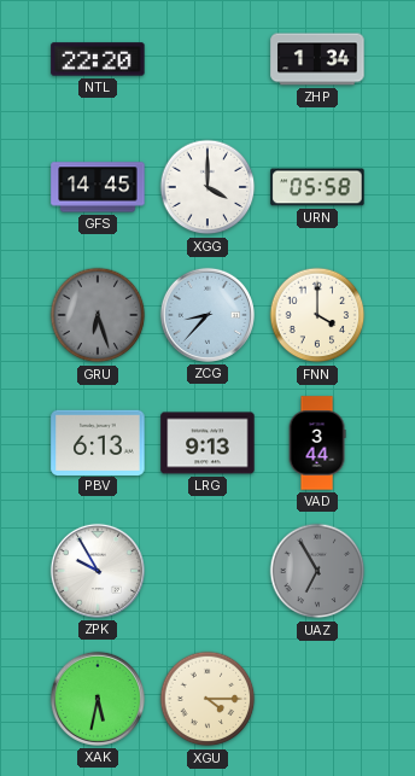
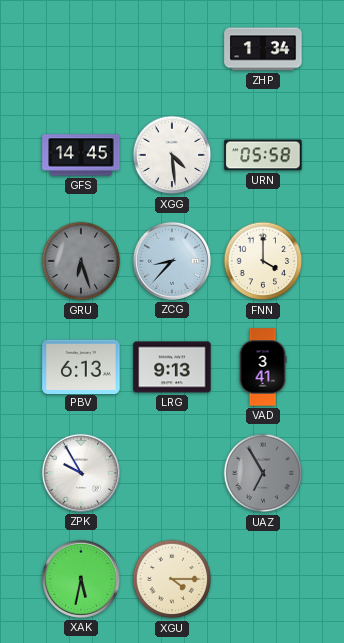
NTL: 22:20 -> none
XGG: 4:00 -> 4:29
VAD: 3:44 -> 3:41
